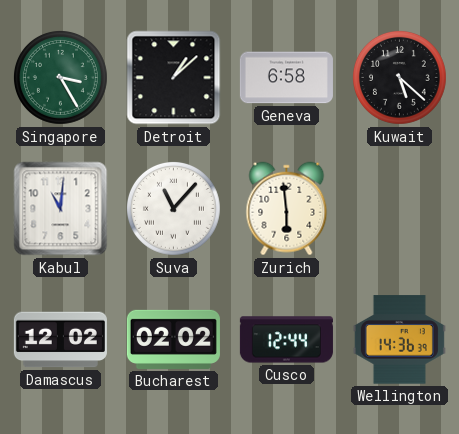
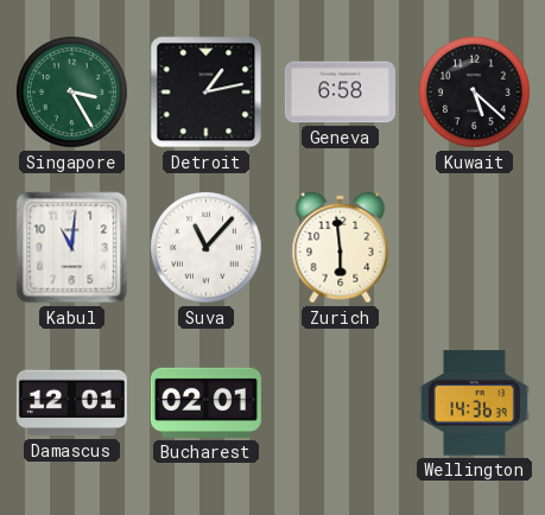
Detroit: 1:08 -> 1:13
Damascus: 12:02 -> 12:01
Bucharest: 02:02 -> 02:01
Cusco: 12:44 -> none
